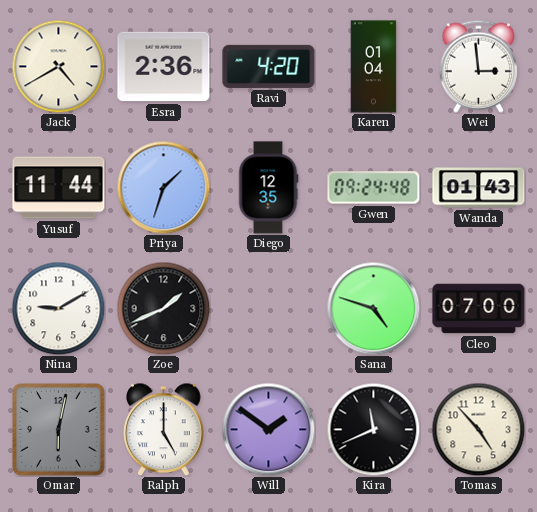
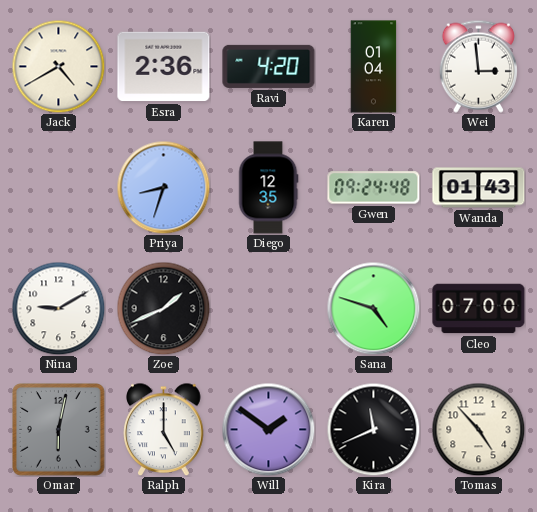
Yusuf: 11:44 -> none
Priya: 1:33 -> 8:33
